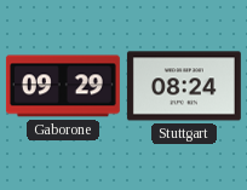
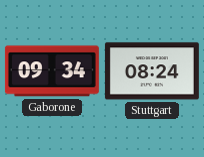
Gaborone: 09:29 -> 09:34
